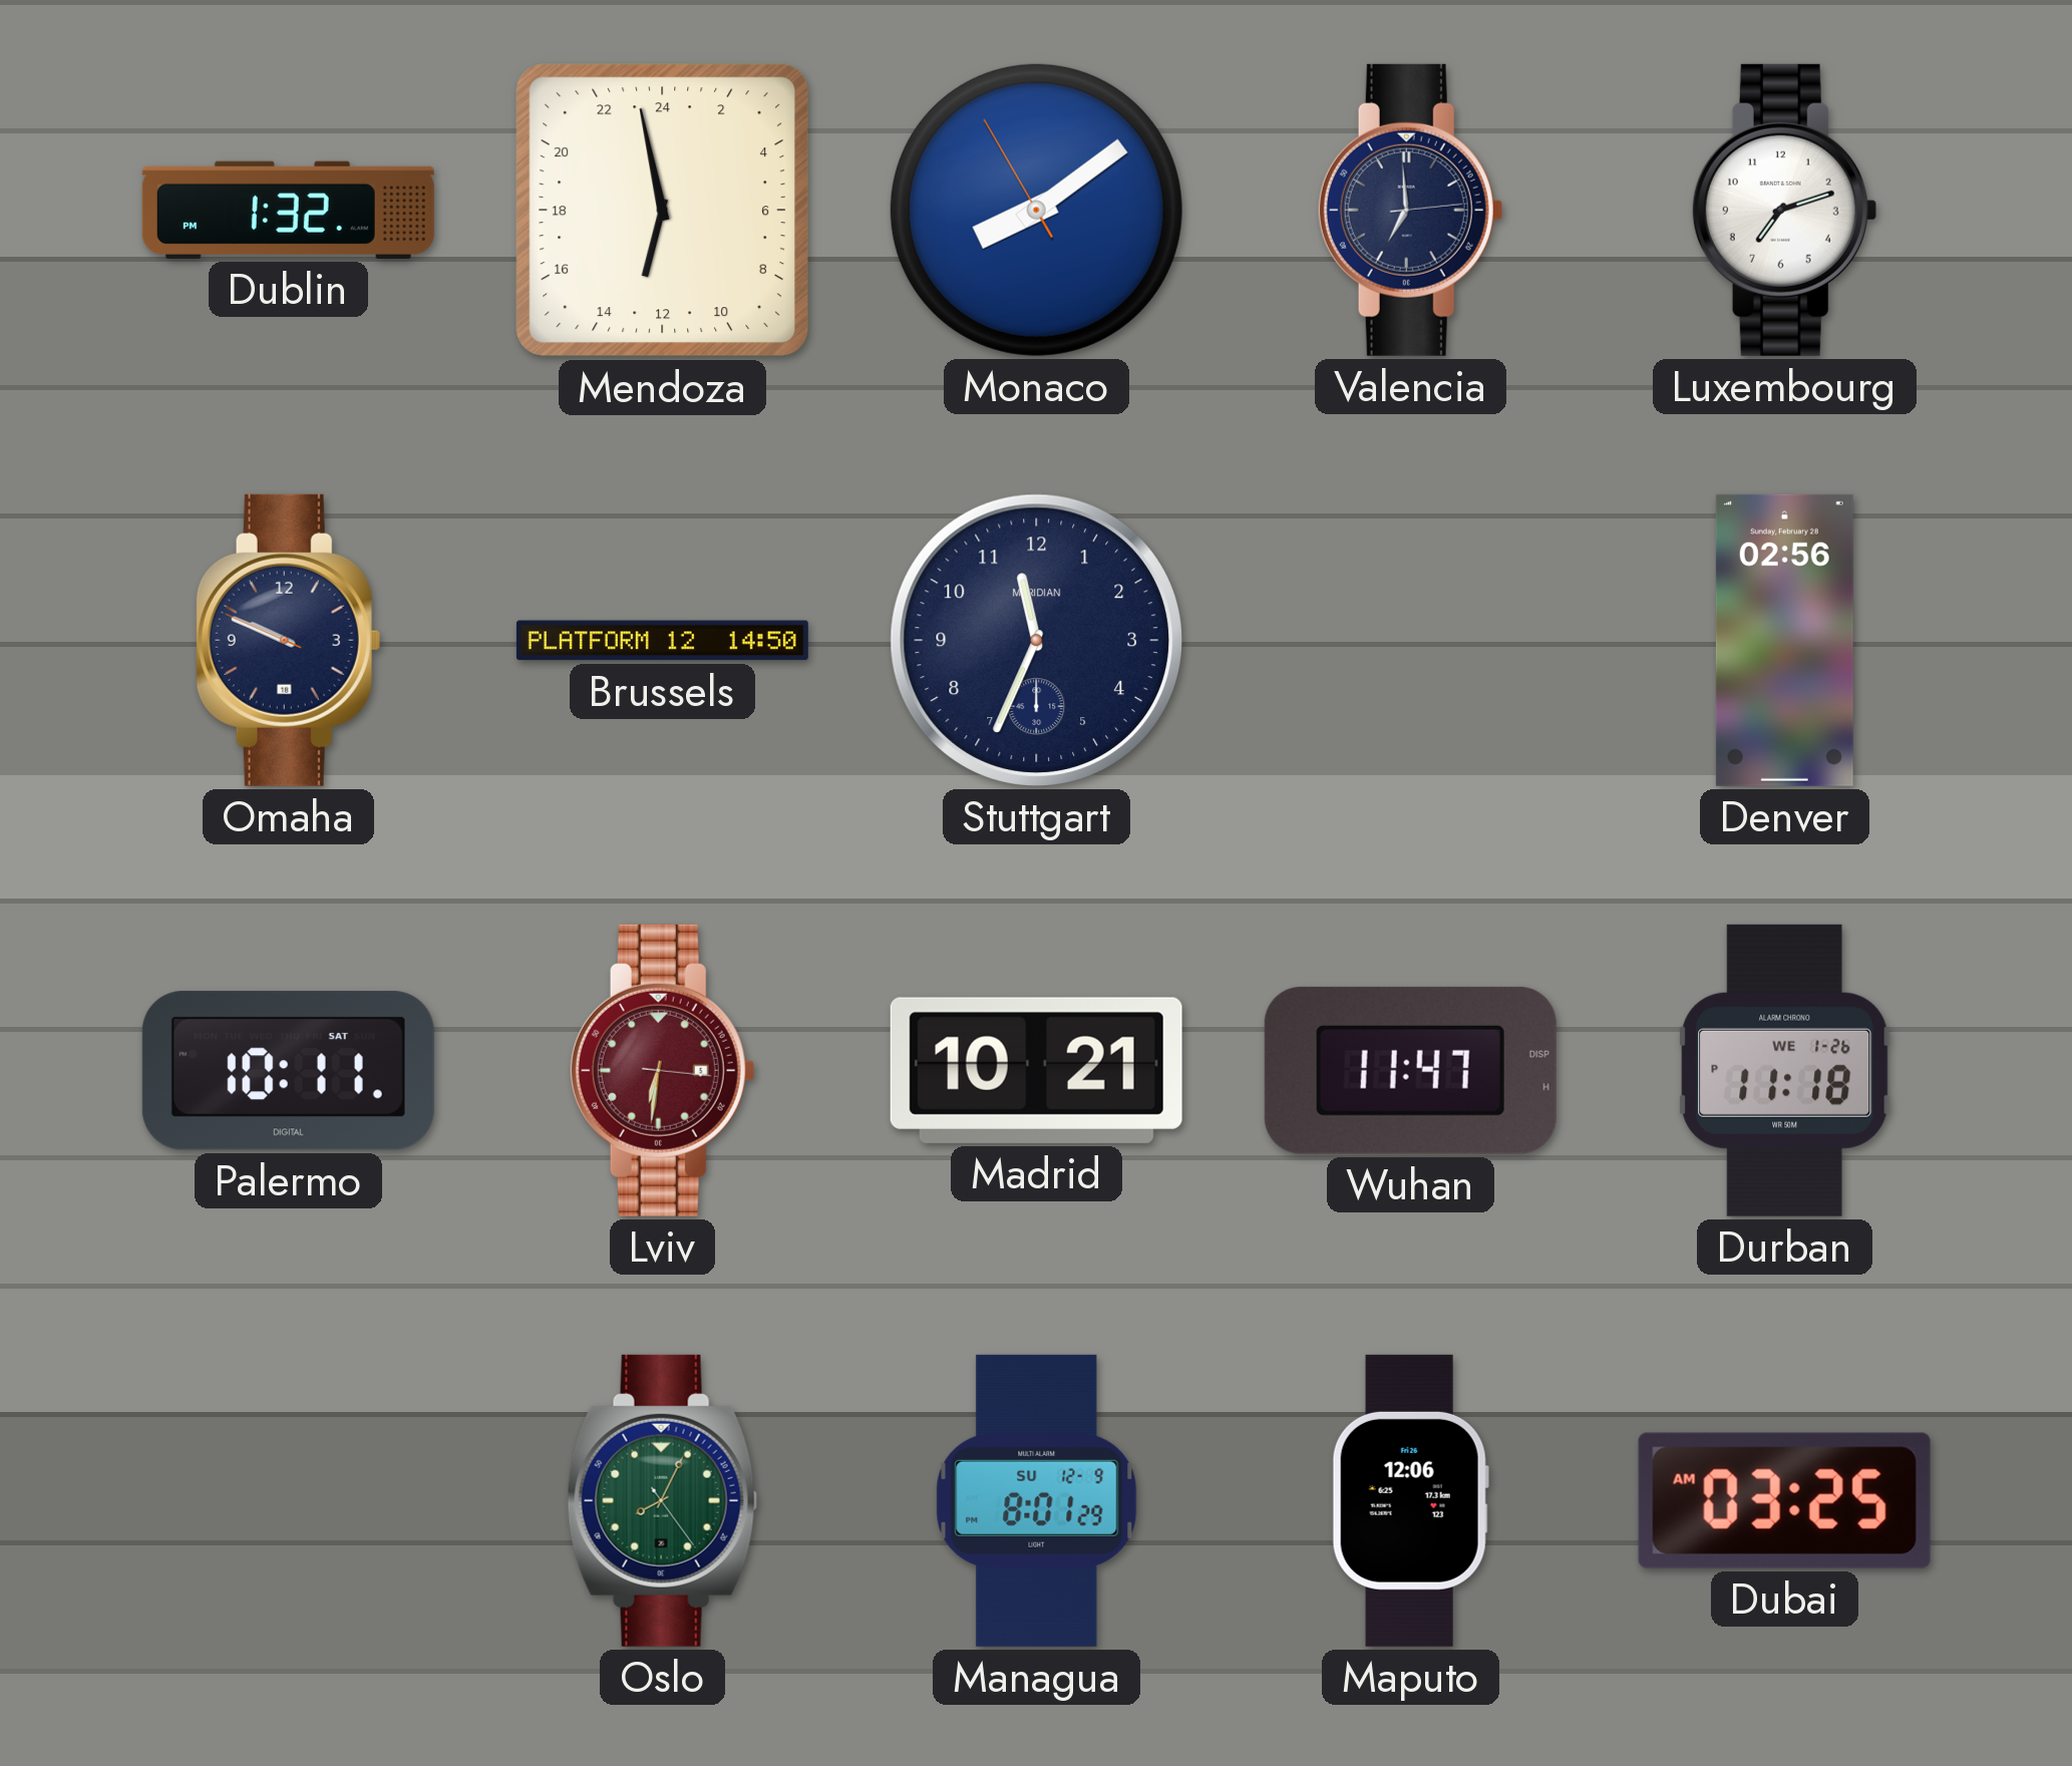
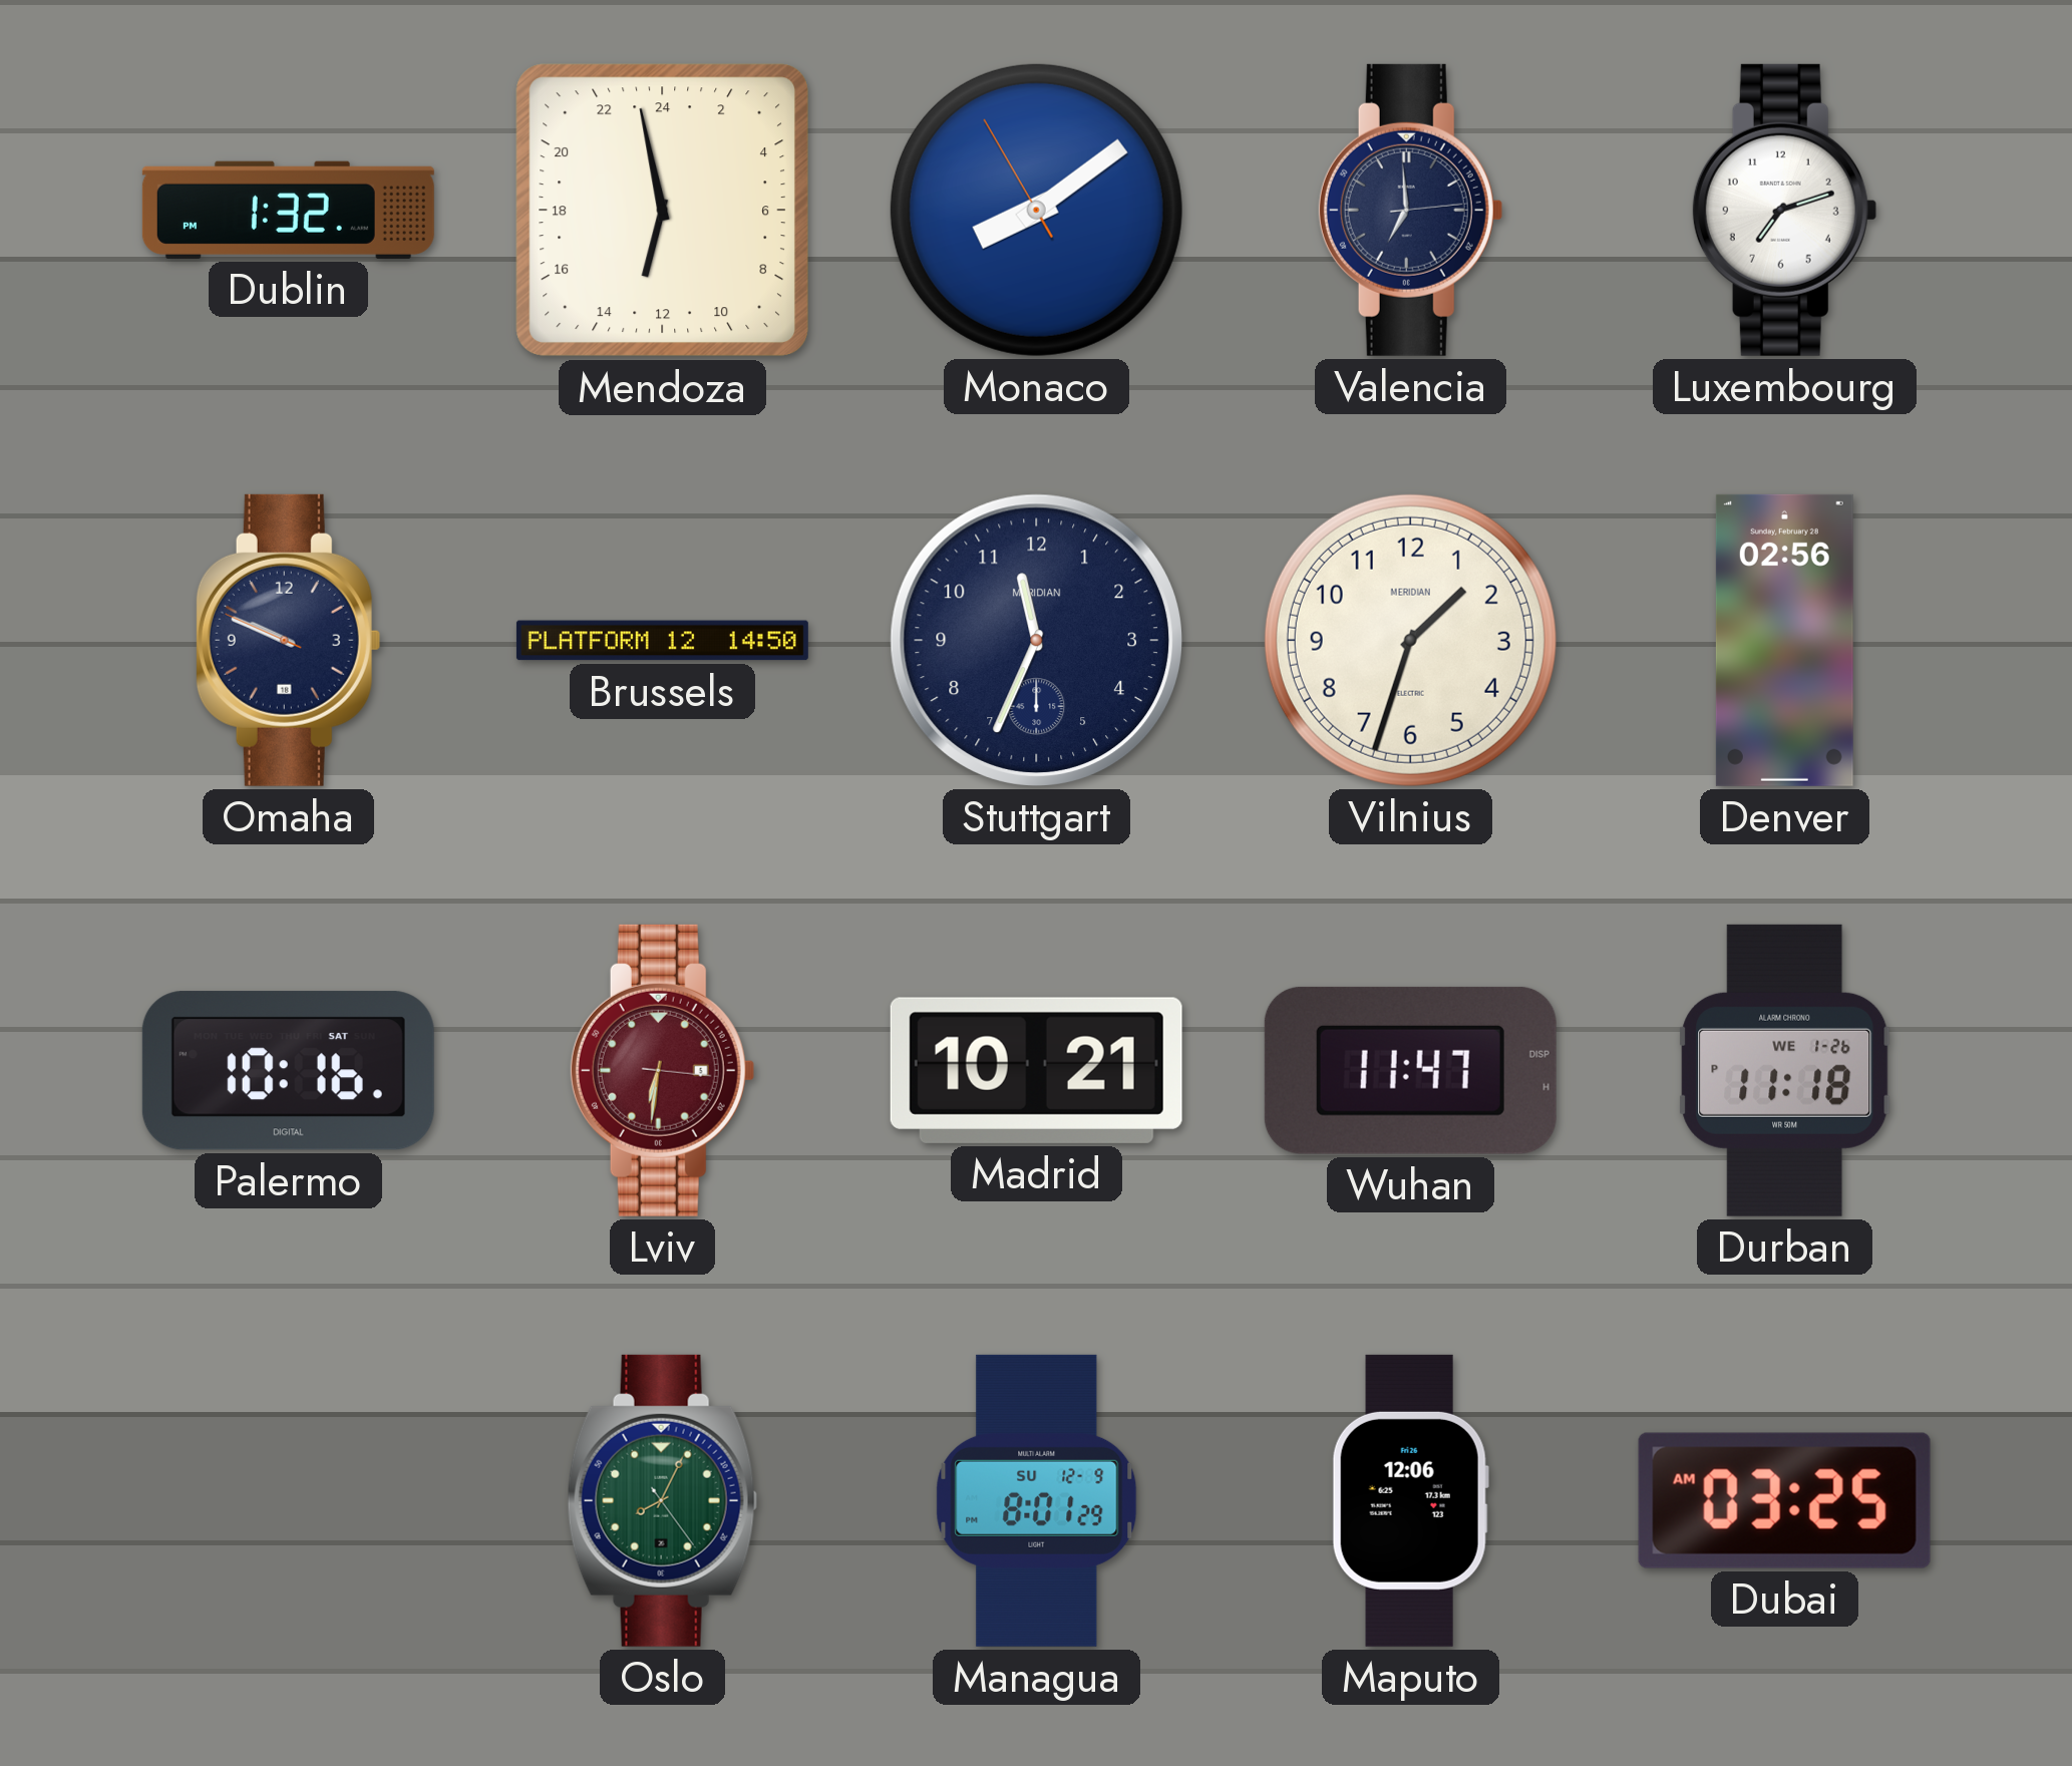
Vilnius: none -> 1:33
Palermo: 10:11 -> 10:16
